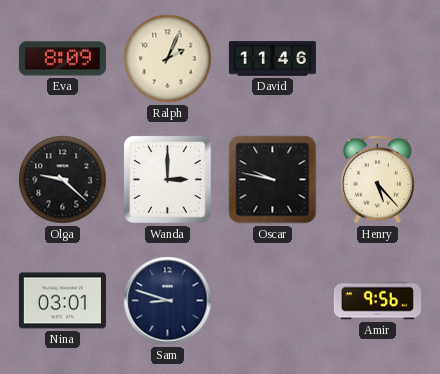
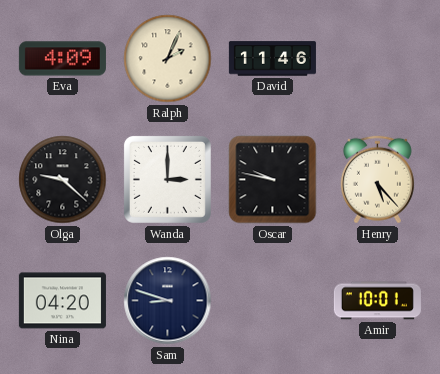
Eva: 8:09 -> 4:09
Nina: 03:01 -> 04:20
Amir: 9:56 -> 10:01
